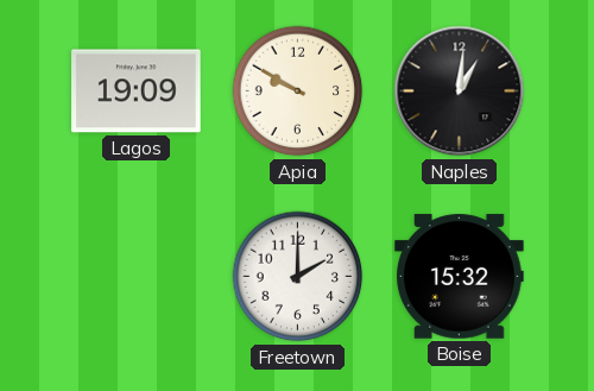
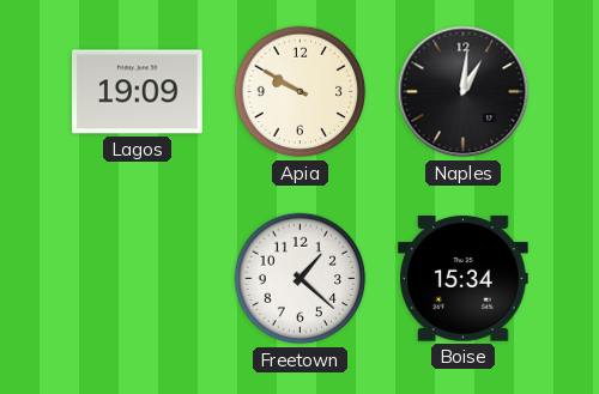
Freetown: 2:00 -> 1:22
Boise: 15:32 -> 15:34
